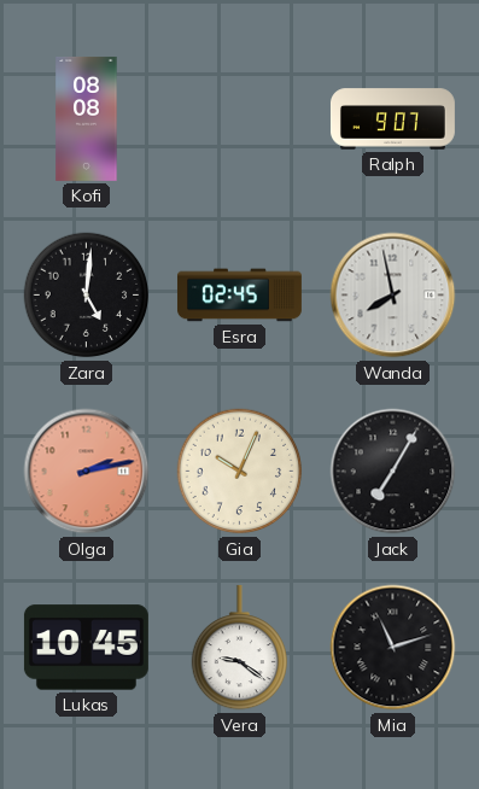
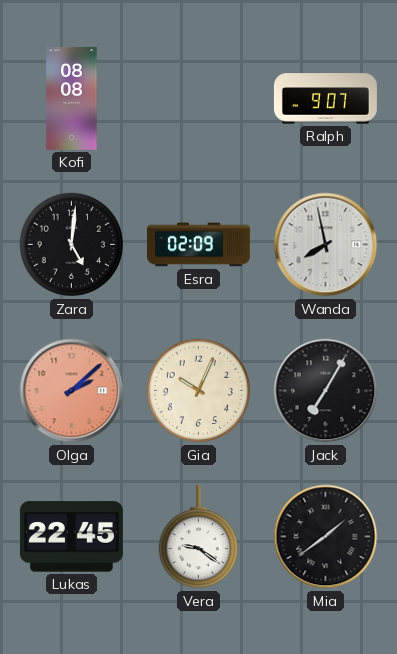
Esra: 02:45 -> 02:09
Olga: 2:13 -> 2:08
Lukas: 10:45 -> 22:45
Mia: 11:12 -> 1:39
